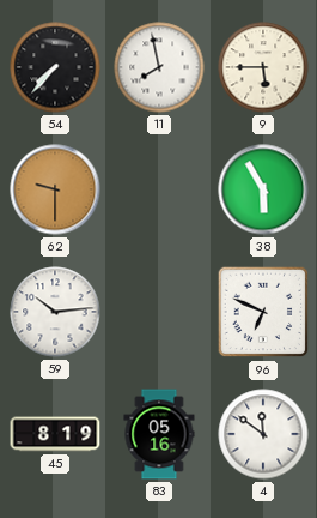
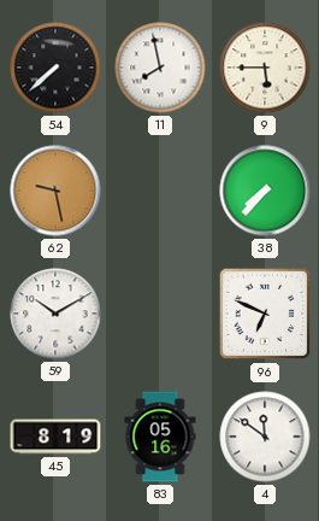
54: 7:37 -> 7:38
62: 9:30 -> 9:28
38: 5:55 -> 7:37
59: 10:14 -> 10:10
